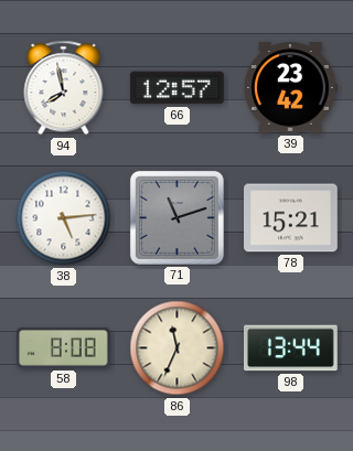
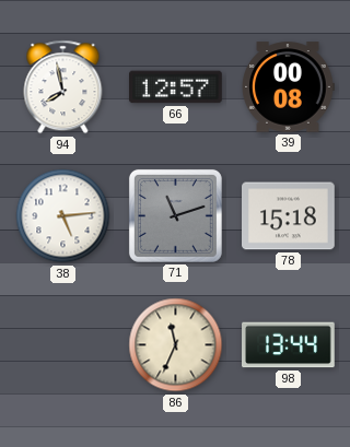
39: 23:42 -> 00:08
78: 15:21 -> 15:18
58: 8:08 -> none
